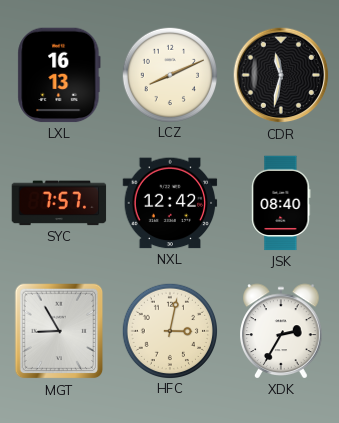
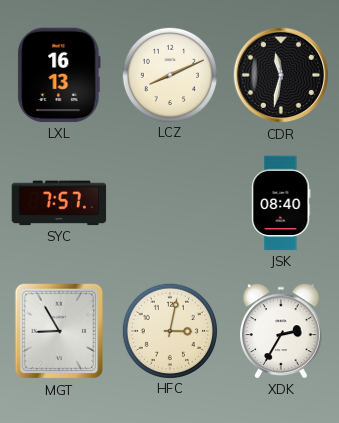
NXL: 12:42 -> none
